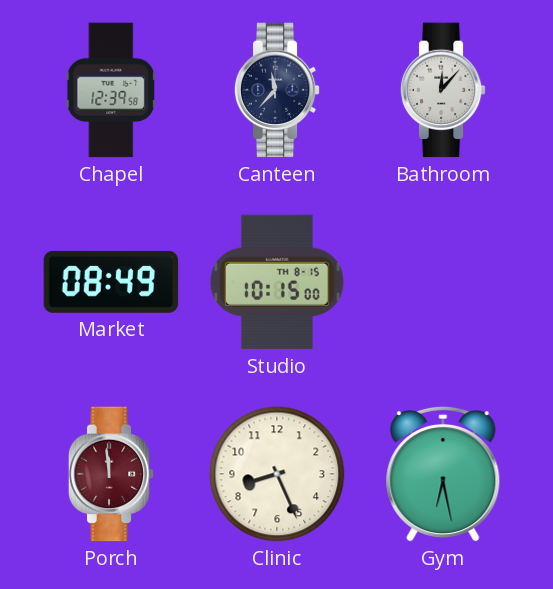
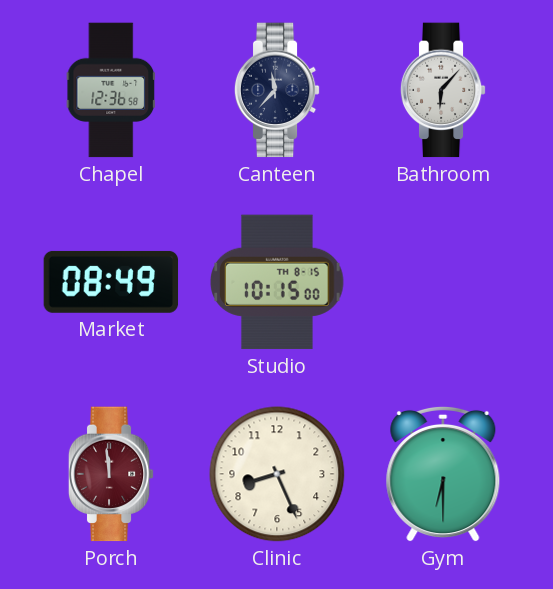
Chapel: 12:39 -> 12:36
Bathroom: 12:07 -> 6:07
Gym: 6:28 -> 6:30
